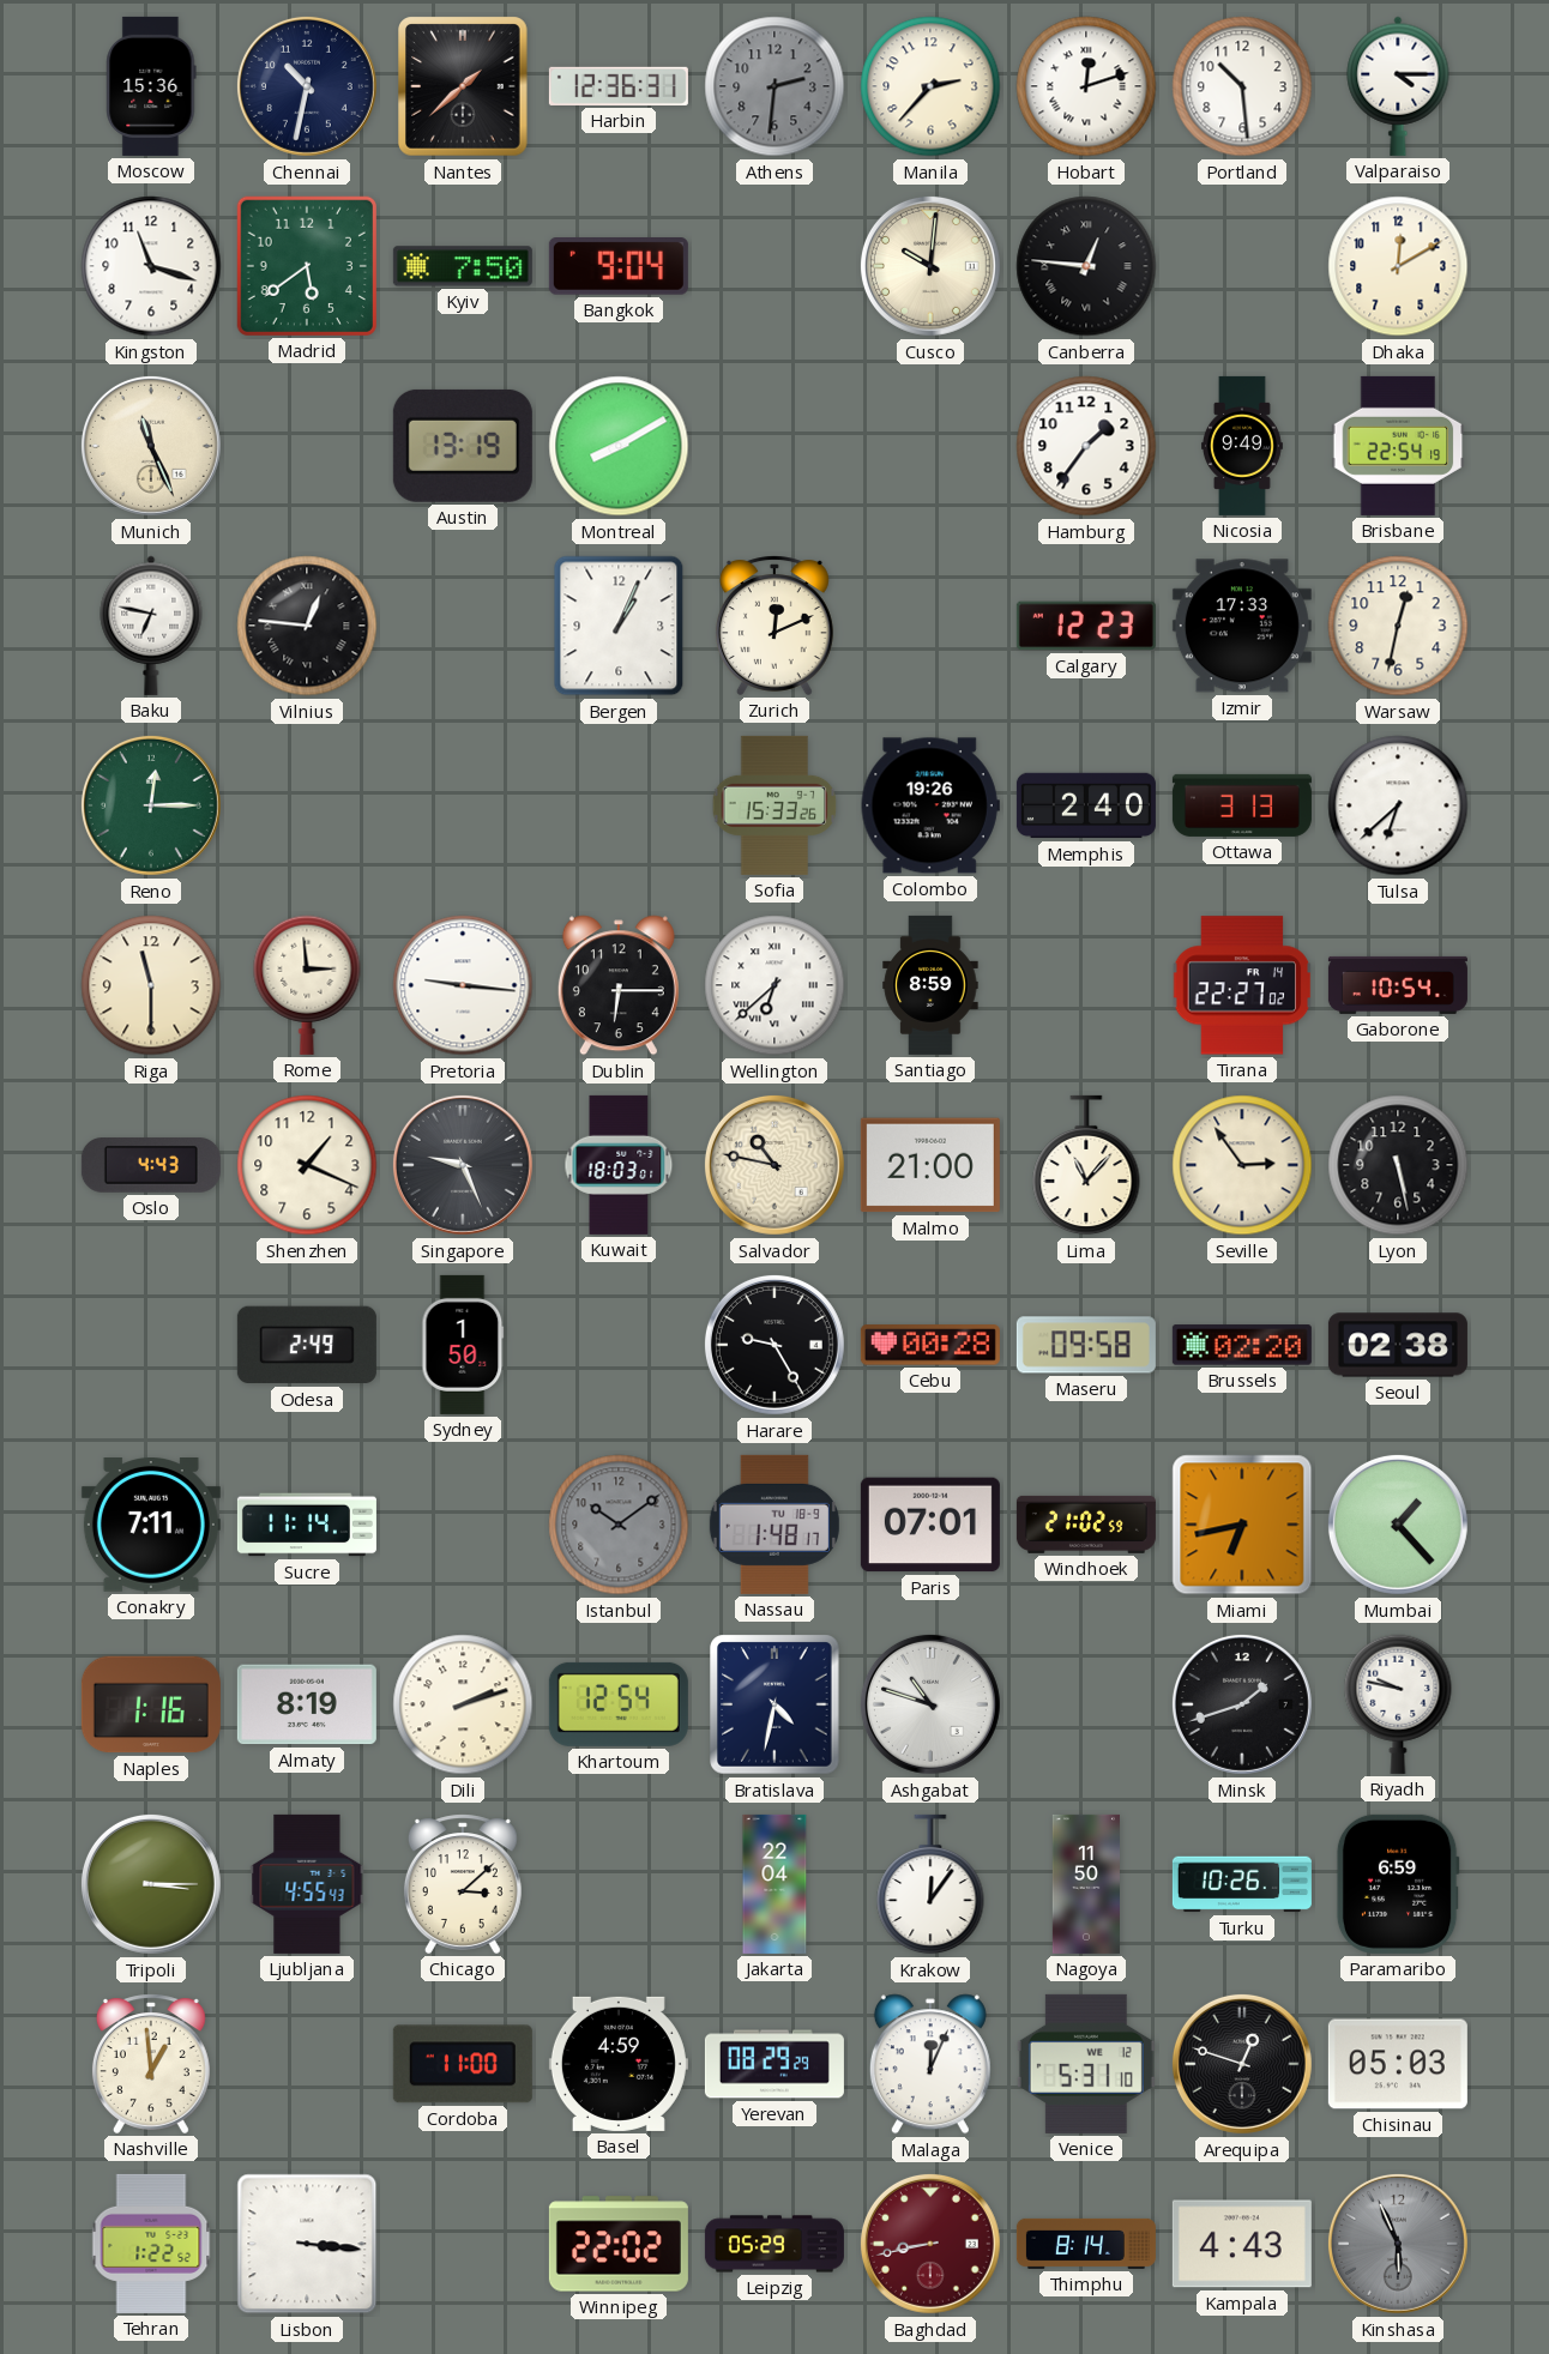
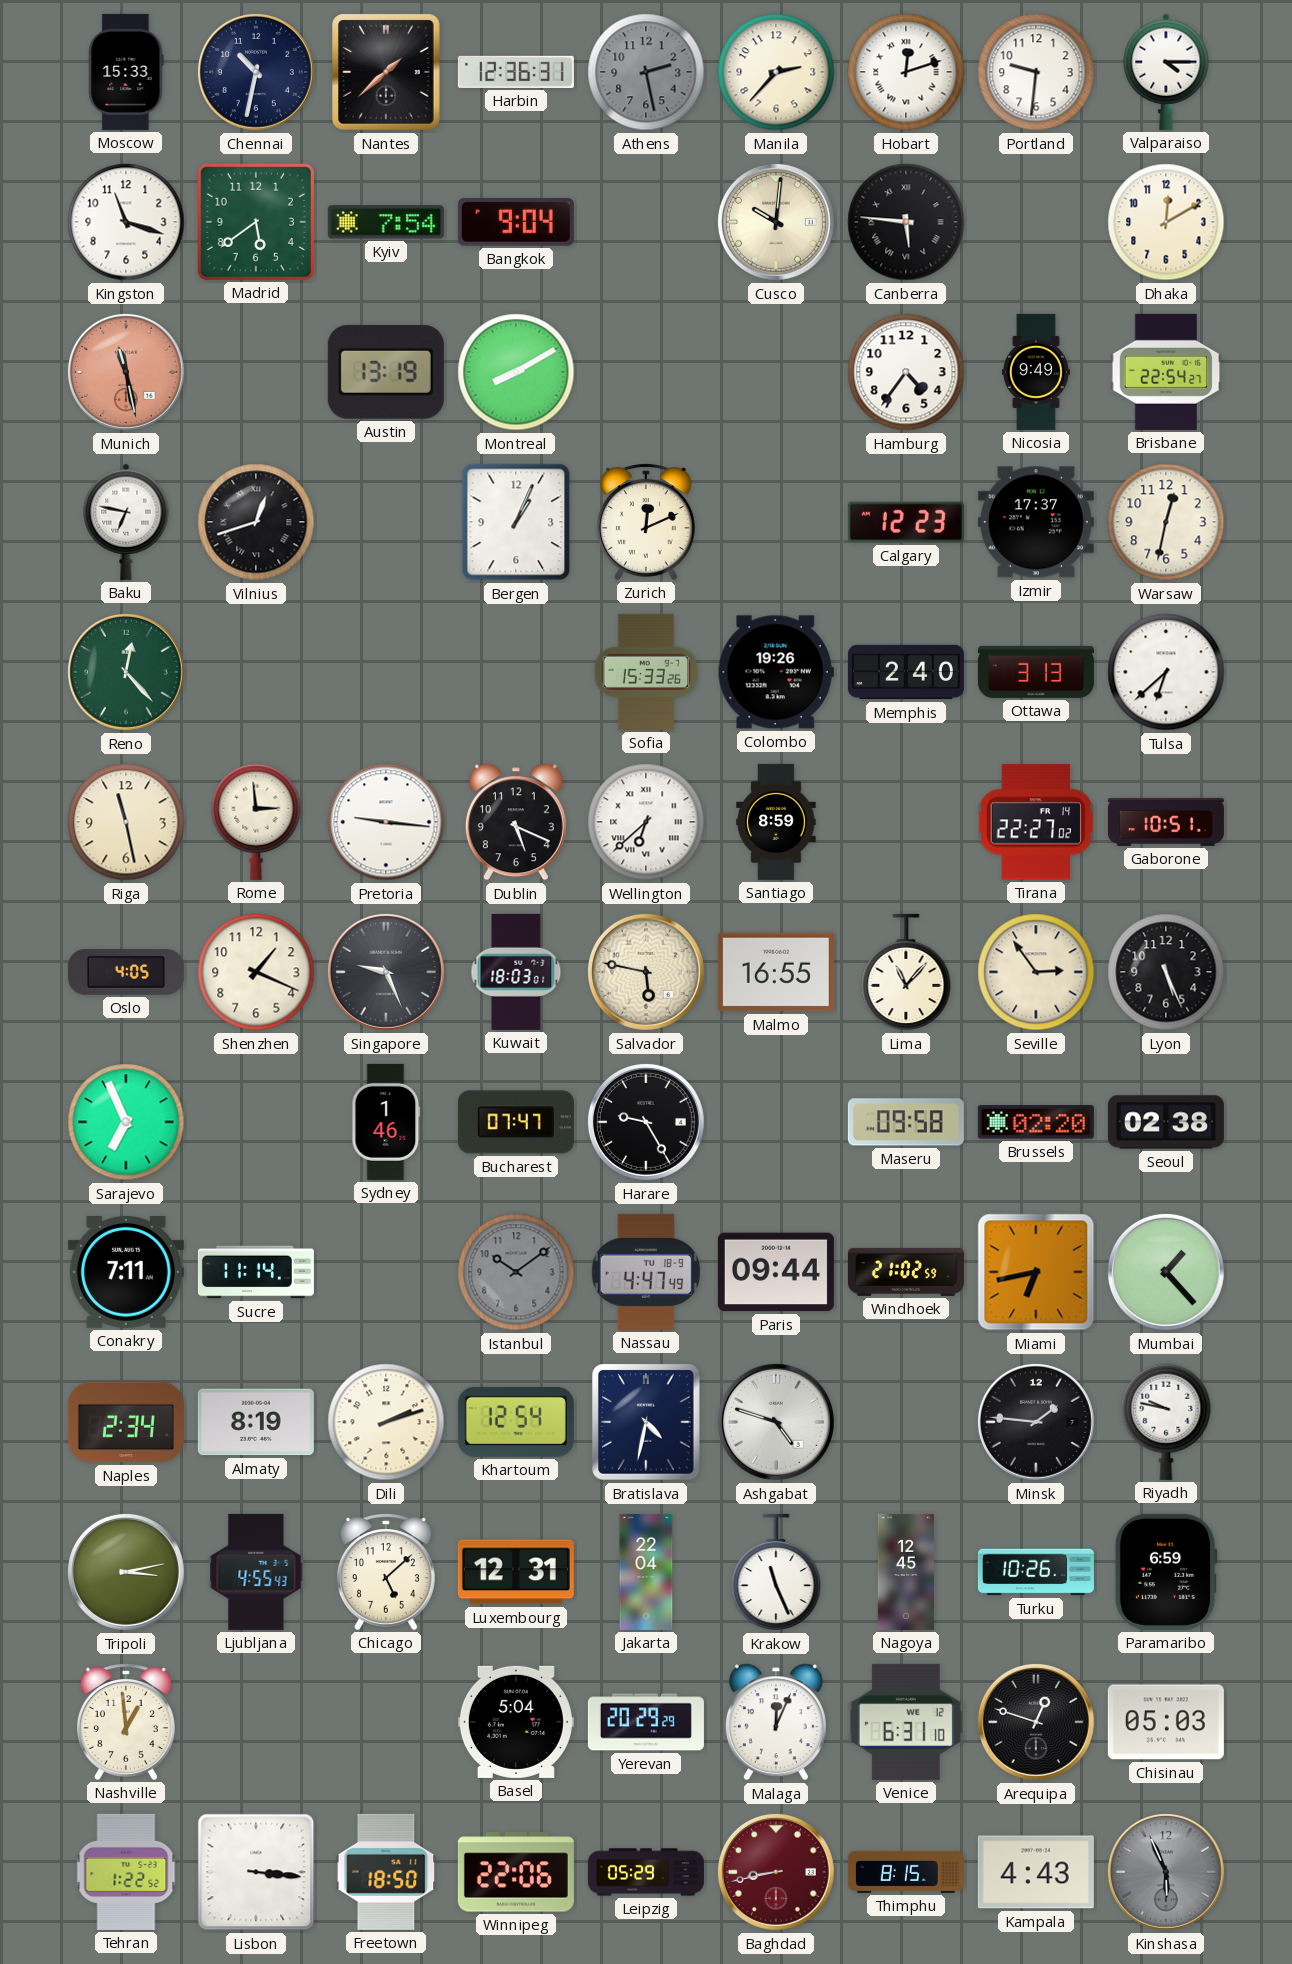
Moscow: 15:36 -> 15:33
Athens: 2:31 -> 2:28
Portland: 10:29 -> 9:31
Kyiv: 7:50 -> 7:54
Canberra: 12:46 -> 5:46
Munich: 11:26 -> 11:28
Munich dial: cream -> salmon
Hamburg: 1:36 -> 4:36
Brisbane: 22:54:19 -> 22:54:27
Vilnius: 12:46 -> 12:42
Izmir: 17:33 -> 17:37
Reno: 12:15 -> 12:23
Riga: 11:30 -> 11:28
Dublin: 6:15 -> 5:19
Gaborone: 10:54 -> 10:51
Oslo: 4:43 -> 4:05
Salvador: 10:47 -> 5:47
Malmo: 21:00 -> 16:55
Lyon: 5:28 -> 5:26
Sarajevo: none -> 6:56
Odesa: 2:49 -> none
Sydney: 1:50 -> 1:46
Bucharest: none -> 07:47
Cebu: 00:28 -> none
Nassau: 1:48 -> 4:47
Paris: 07:01 -> 09:44
Naples: 1:16 -> 2:34
Ashgabat: 10:48 -> 4:48
Minsk: 1:42 -> 1:46
Tripoli: 3:15 -> 3:13
Chicago: 3:08 -> 5:08
Luxembourg: none -> 12:31
Krakow: 12:06 -> 11:26
Nagoya: 11:50 -> 12:45
Cordoba: 11:00 -> none
Basel: 4:59 -> 5:04
Yerevan: 08:29 -> 20:29
Venice: 5:31 -> 6:31
Freetown: none -> 18:50
Winnipeg: 22:02 -> 22:06
Thimphu: 8:14 -> 8:15
